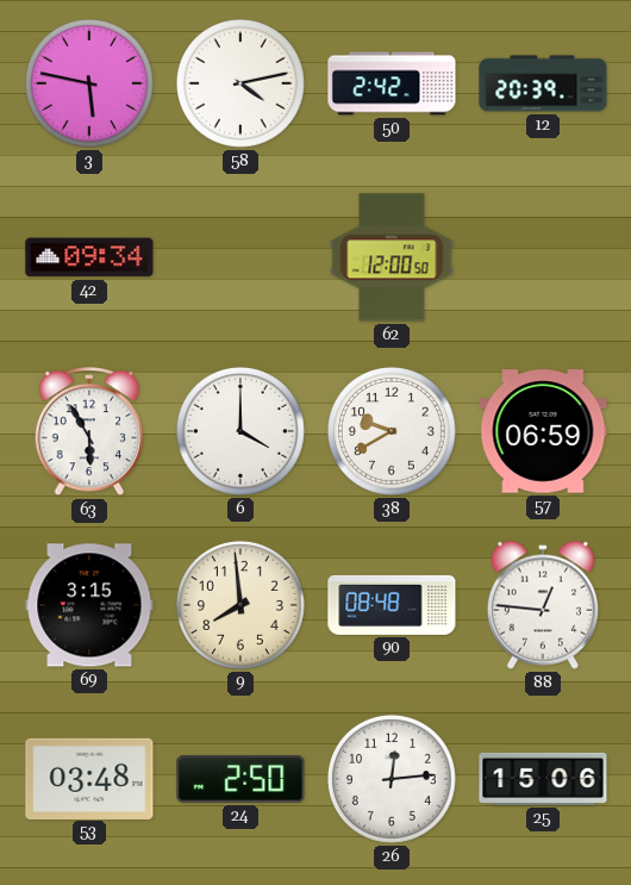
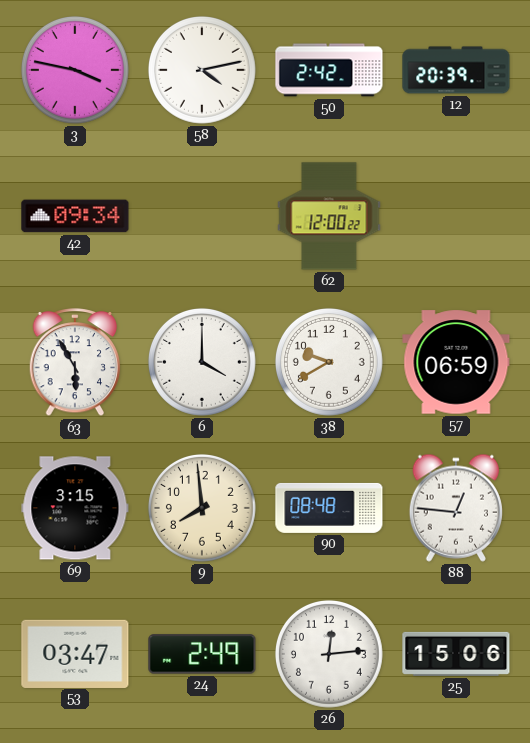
3: 5:47 -> 3:47
62: 12:00:50 -> 12:00:22
53: 03:48 -> 03:47
24: 2:50 -> 2:49
